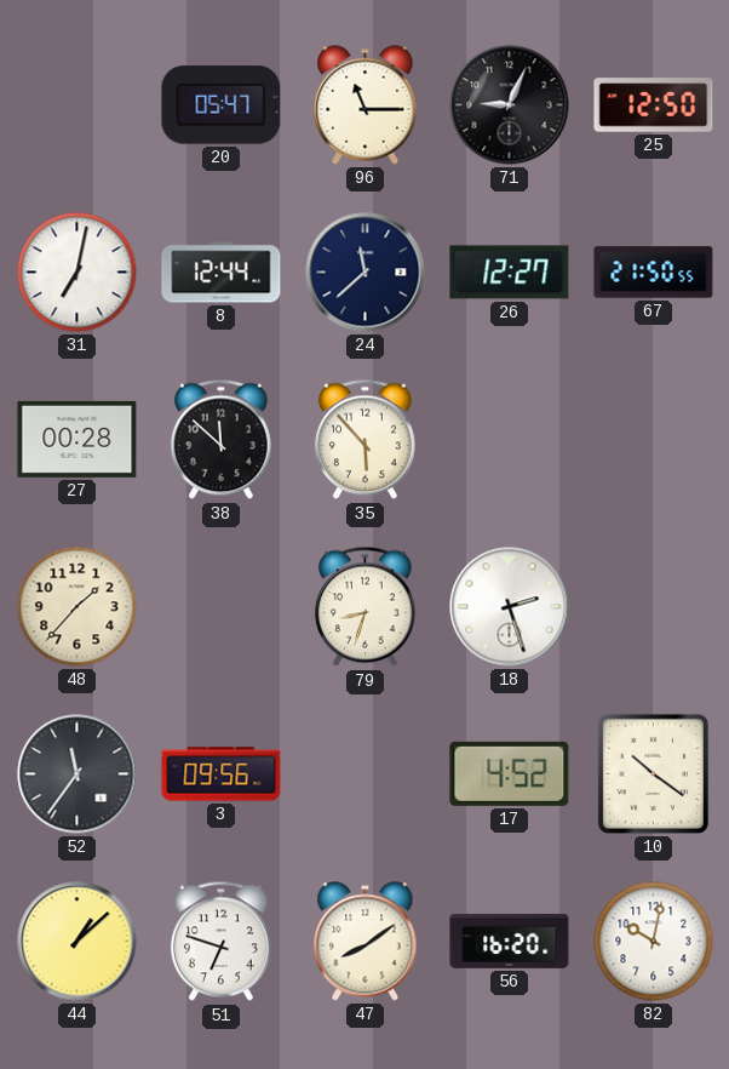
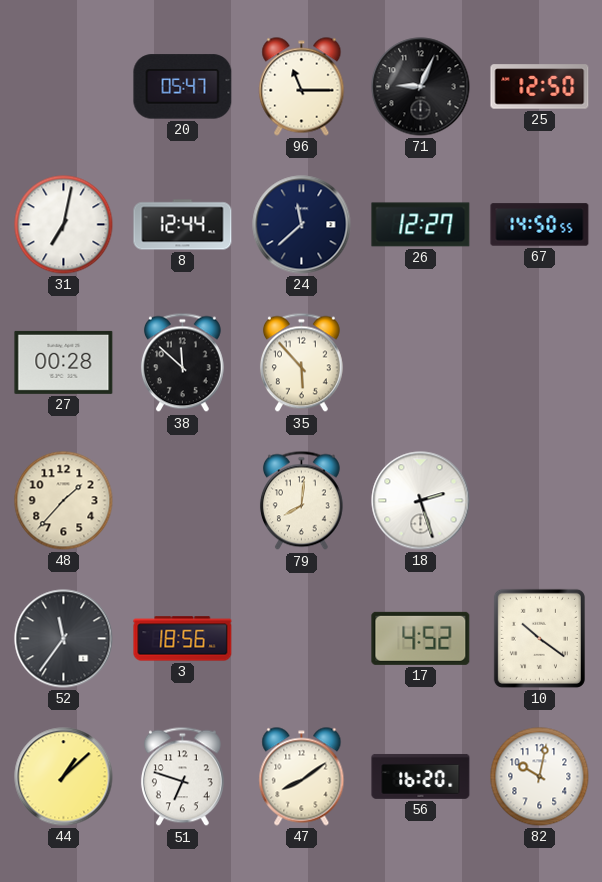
67: 21:50 -> 14:50
79: 8:33 -> 8:01
3: 09:56 -> 18:56
